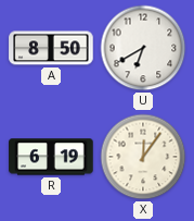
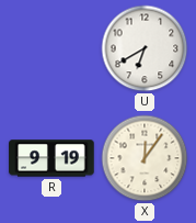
A: 8:50 -> none
R: 6:19 -> 9:19
